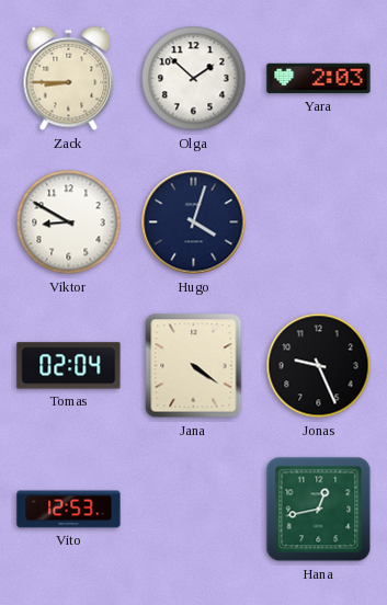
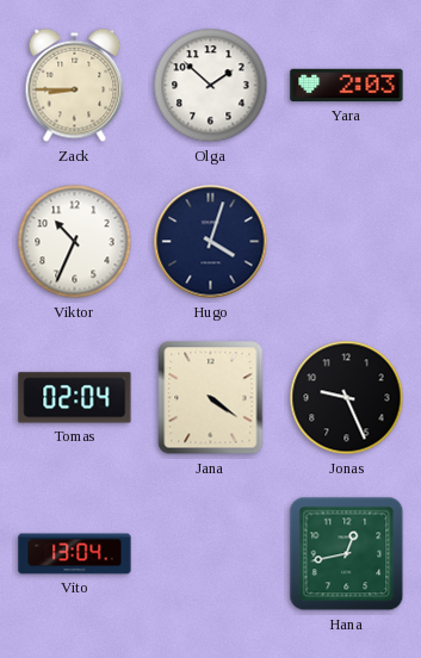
Viktor: 8:50 -> 10:34
Vito: 12:53 -> 13:04
